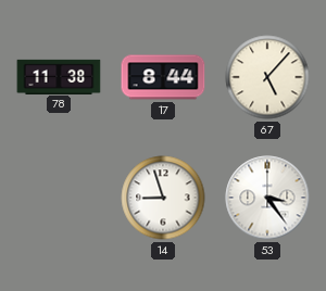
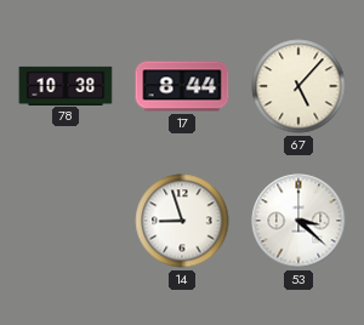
78: 11:38 -> 10:38
53: 3:24 -> 3:22
